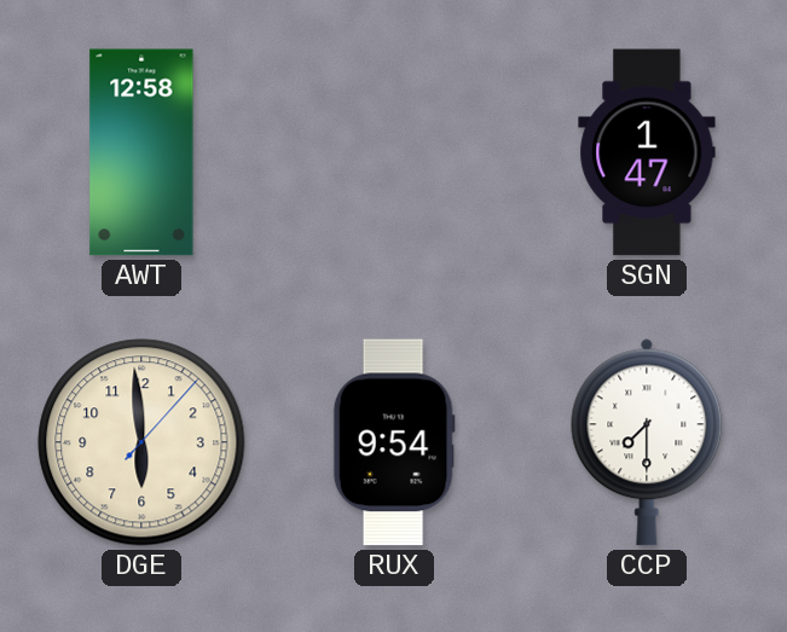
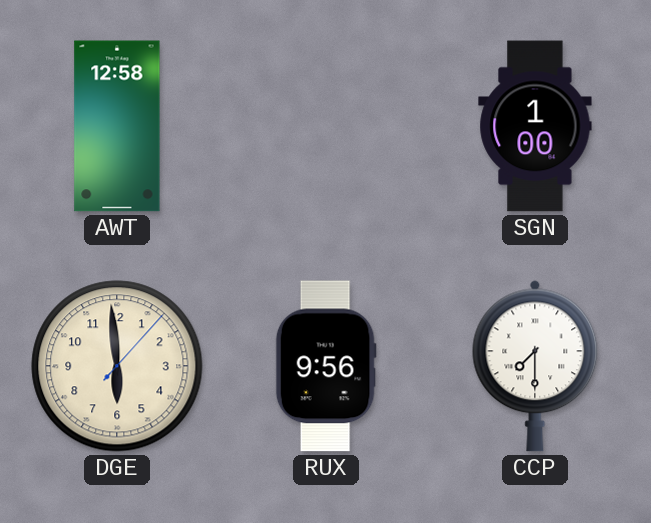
SGN: 1:47 -> 1:00
RUX: 9:54 -> 9:56
